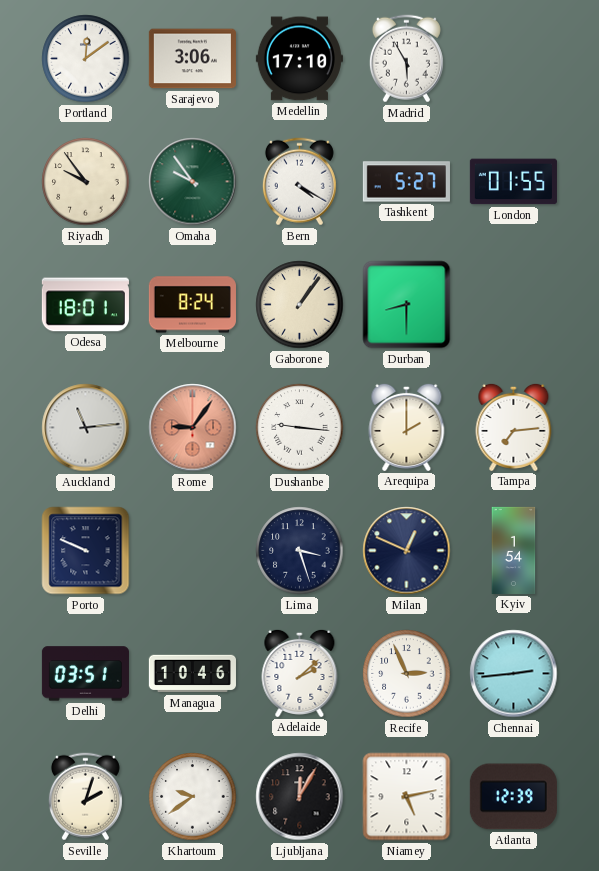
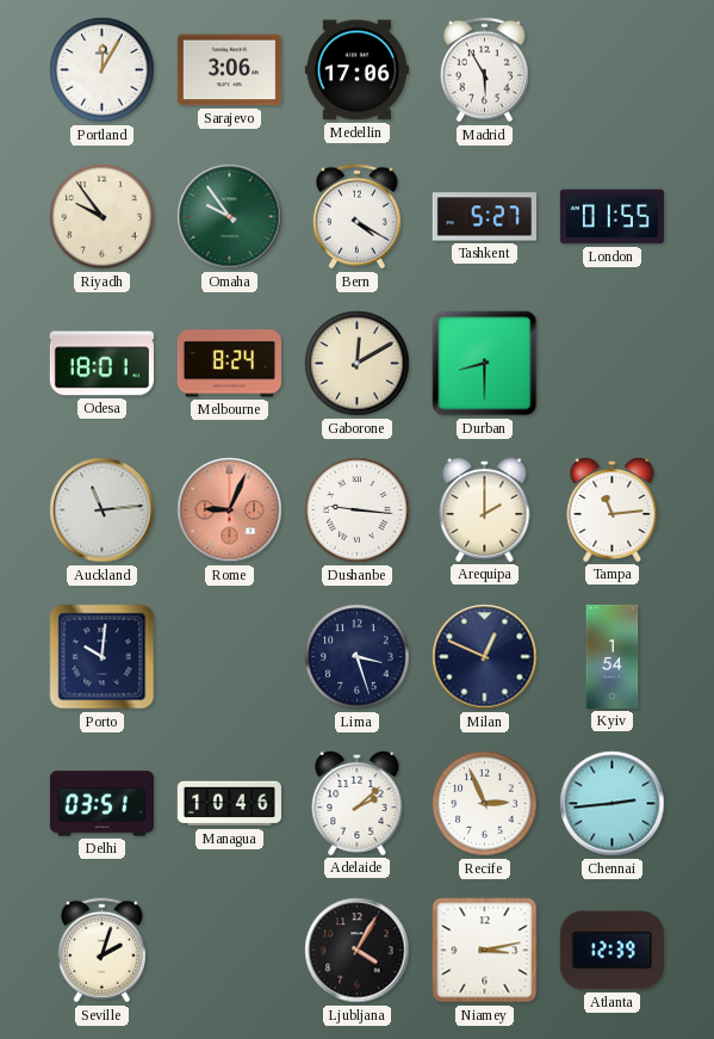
Portland: 12:09 -> 12:05
Medellin: 17:10 -> 17:06
Gaborone: 1:06 -> 12:10
Rome: 9:06 -> 9:04
Tampa: 7:14 -> 11:14
Porto: 9:49 -> 10:01
Khartoum: 9:39 -> none
Ljubljana: 12:05 -> 4:05
Niamey: 5:13 -> 3:13
